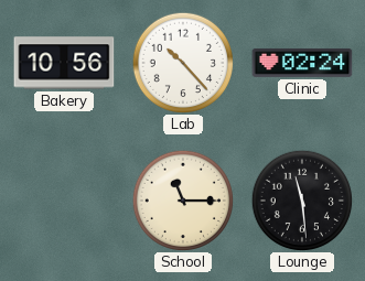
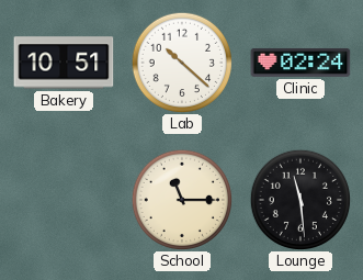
Bakery: 10:56 -> 10:51
Lab: 10:23 -> 10:22
